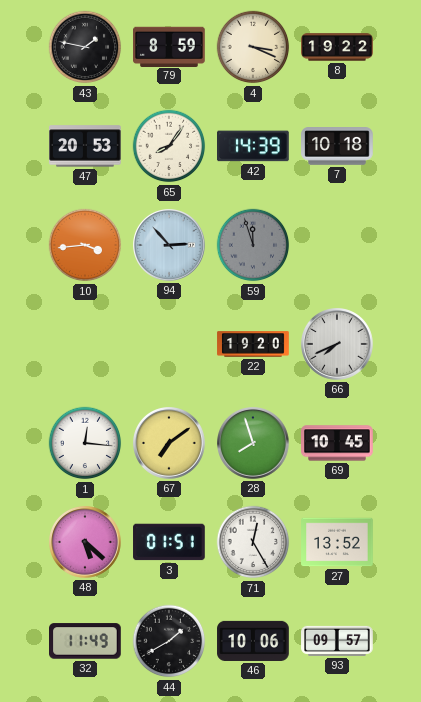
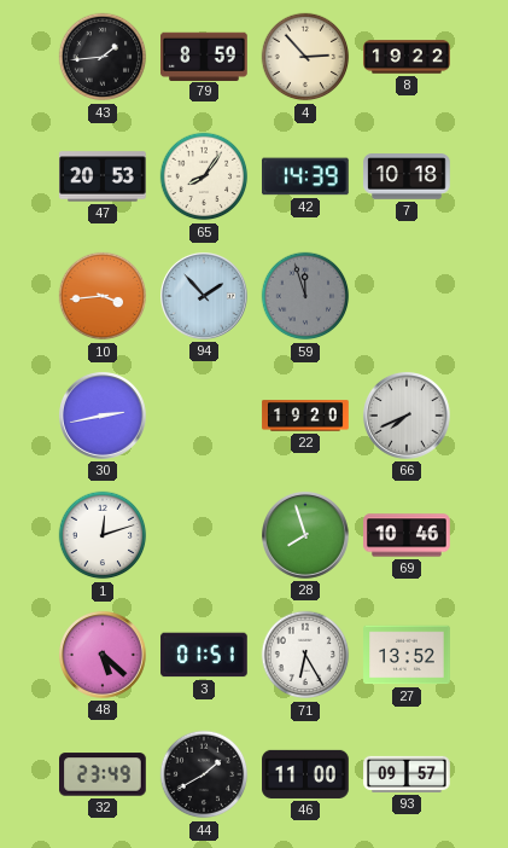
43: 1:47 -> 1:44
4: 3:19 -> 2:53
94: 2:53 -> 1:53
30: none -> 2:43
1: 12:16 -> 12:12
67: 7:09 -> none
69: 10:45 -> 10:46
71: 12:25 -> 6:25
32: 11:49 -> 23:49
46: 10:06 -> 11:00
